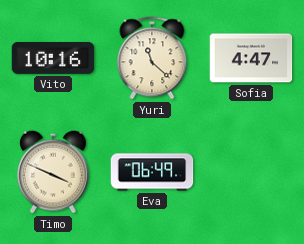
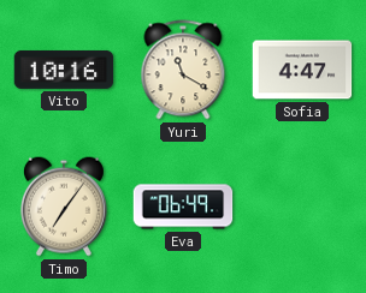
Yuri: 11:22 -> 11:20
Timo: 3:49 -> 7:06
